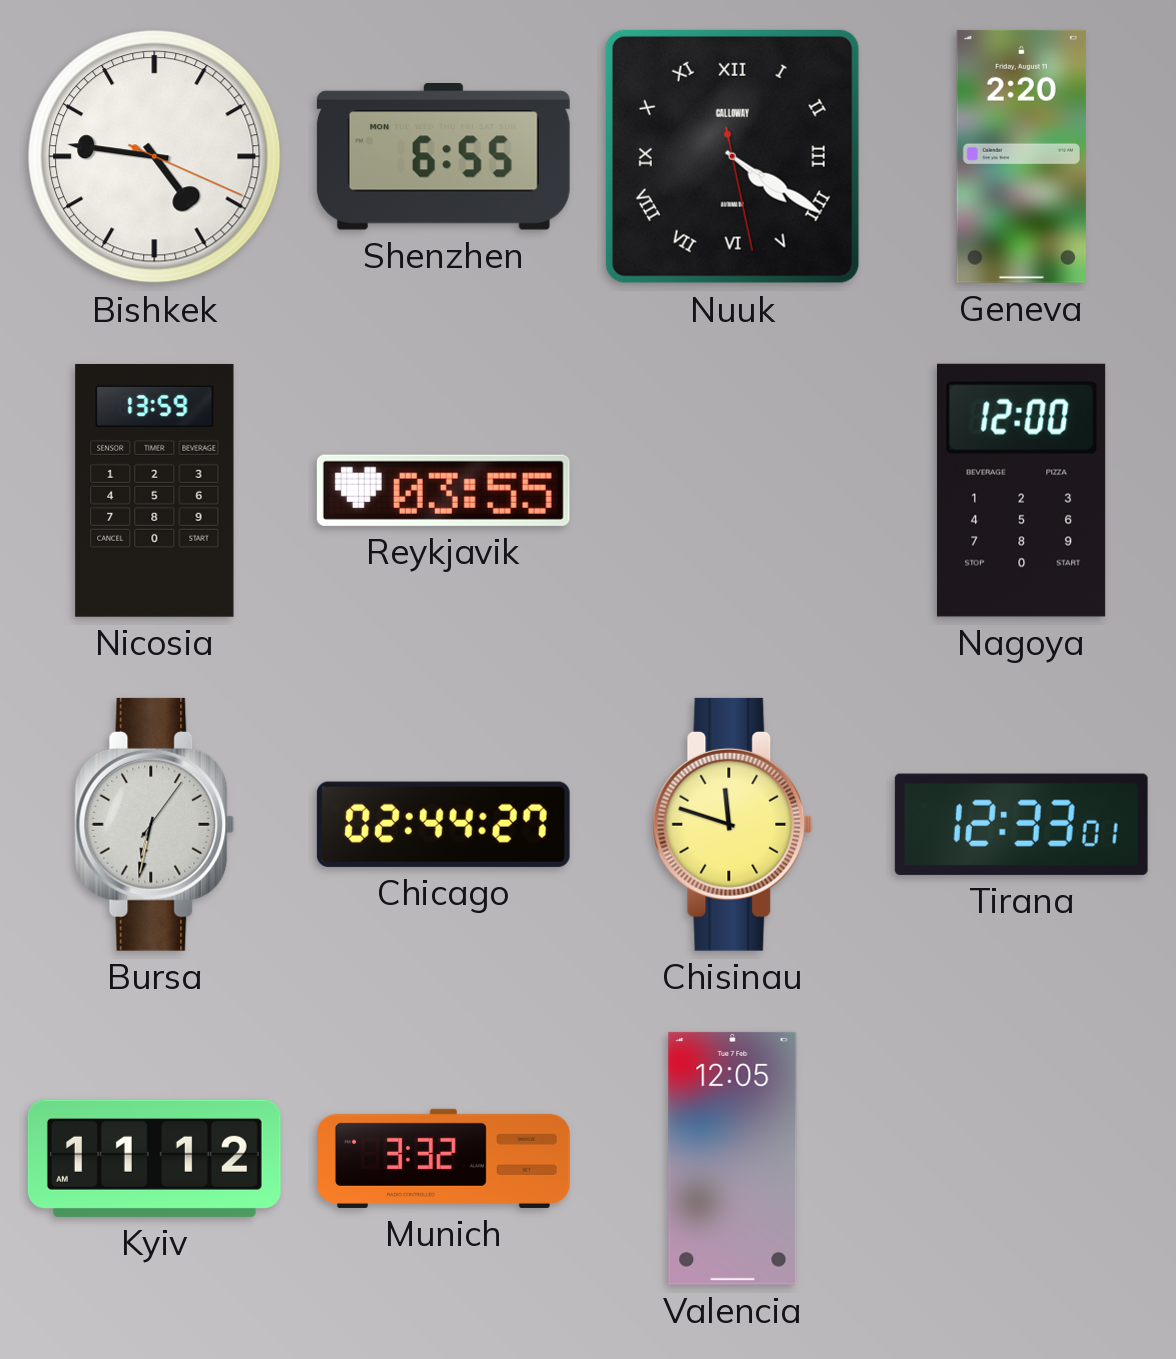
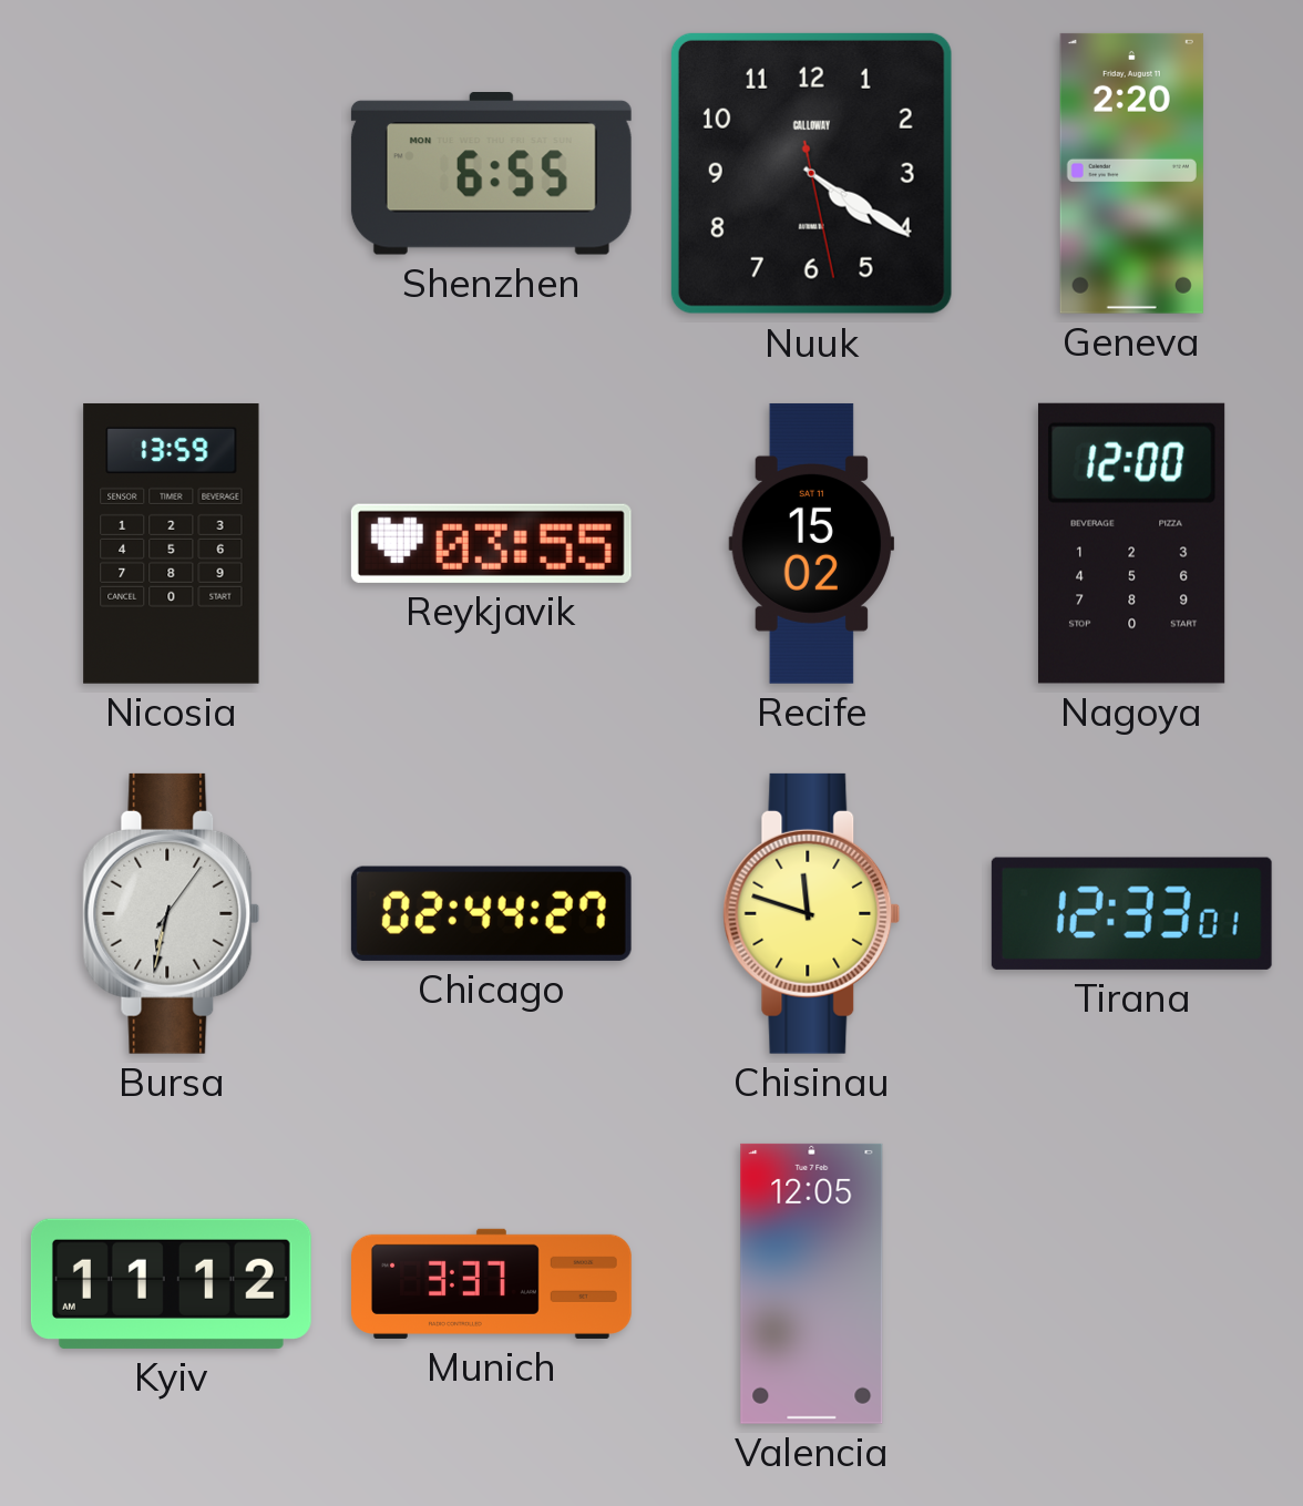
Bishkek: 4:46 -> none
Nuuk numerals: Roman -> Arabic
Recife: none -> 15:02
Munich: 3:32 -> 3:37
